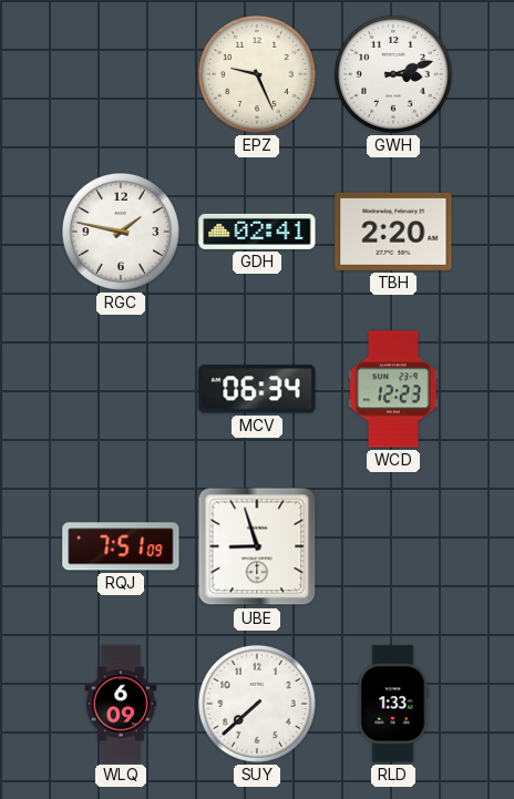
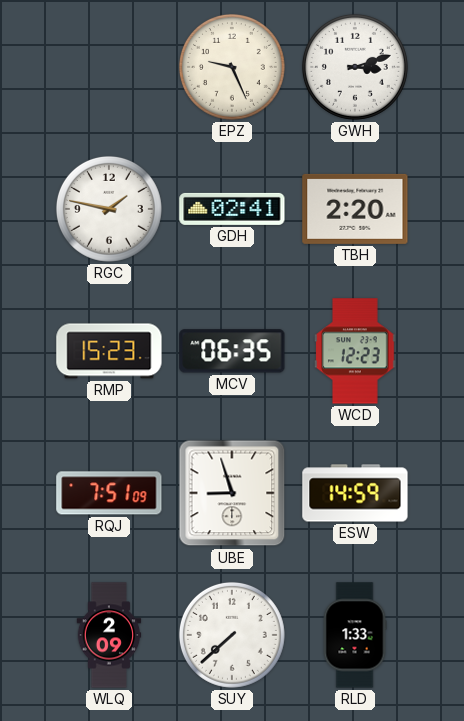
RMP: none -> 15:23
MCV: 06:34 -> 06:35
ESW: none -> 14:59
WLQ: 6:09 -> 2:09
